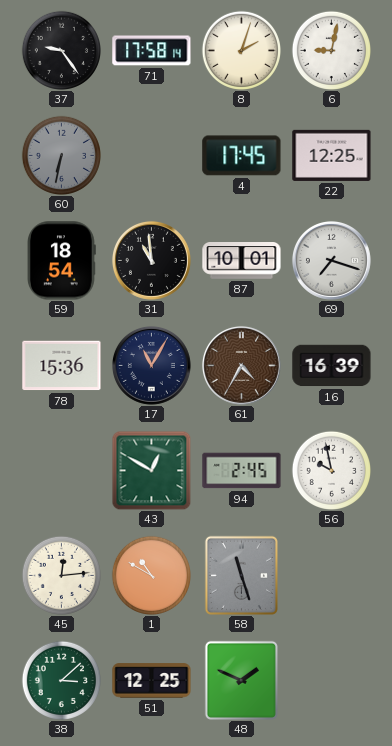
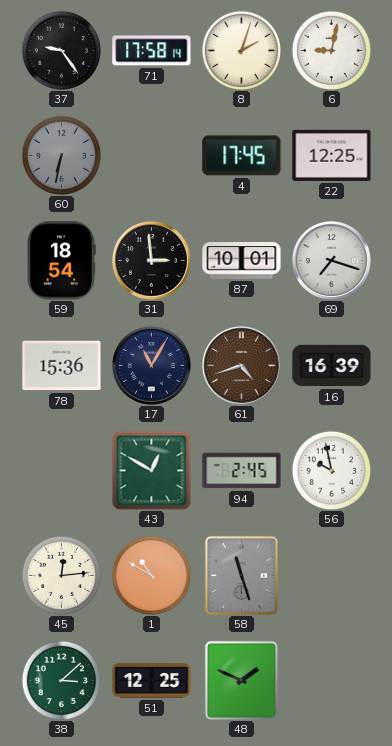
31: 10:59 -> 2:59
61: 4:35 -> 4:42
